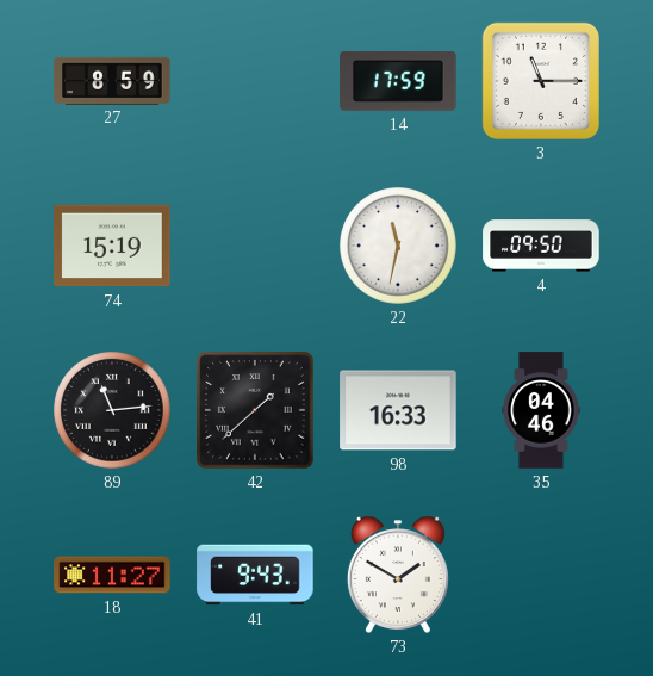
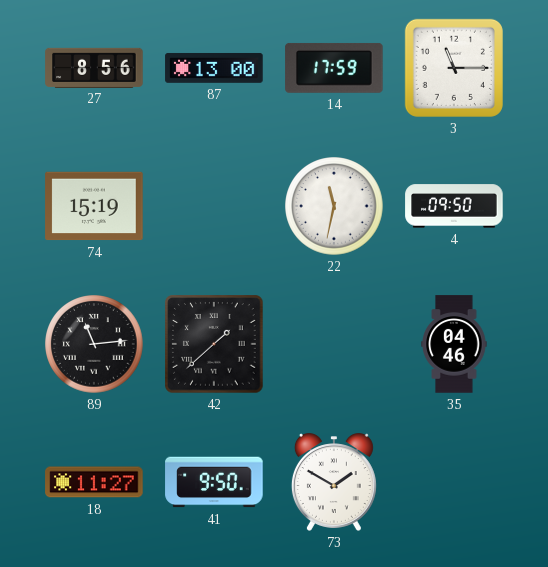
27: 8:59 -> 8:56
87: none -> 13:00
98: 16:33 -> none
41: 9:43 -> 9:50
